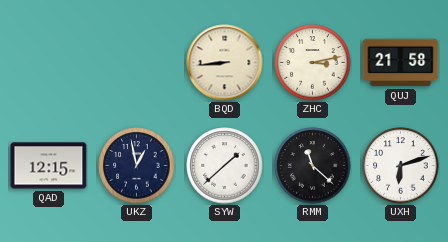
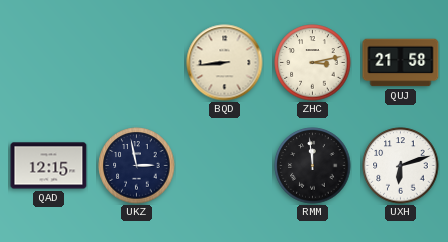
UKZ: 12:58 -> 2:58
SYW: 1:38 -> none
RMM: 11:22 -> 11:59
